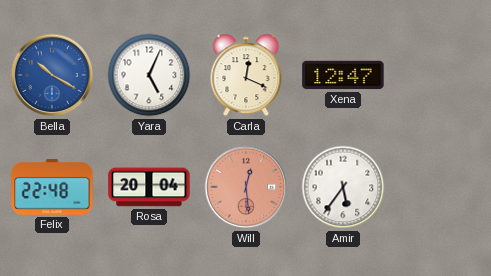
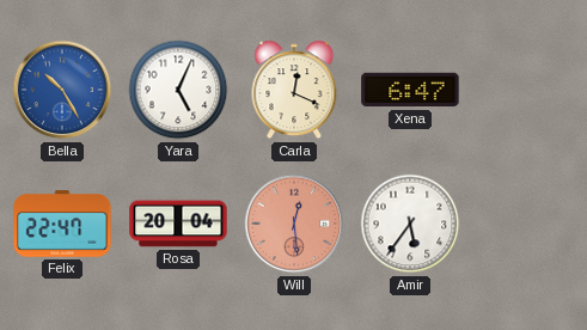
Bella: 10:20 -> 10:25
Xena: 12:47 -> 6:47
Felix: 22:48 -> 22:47
